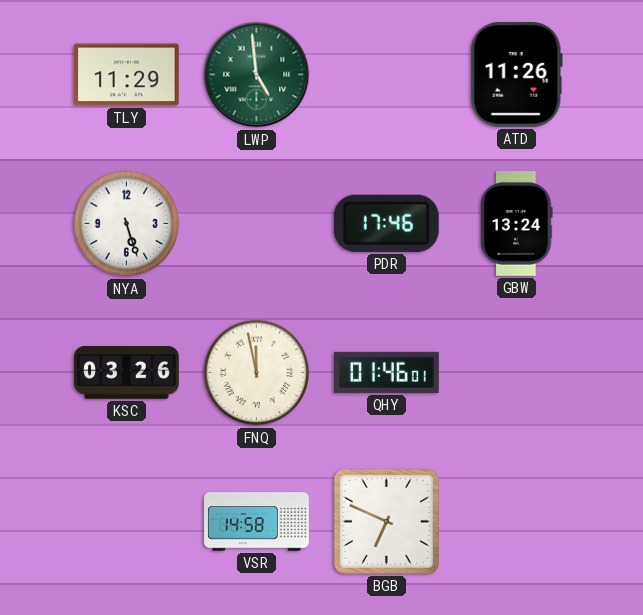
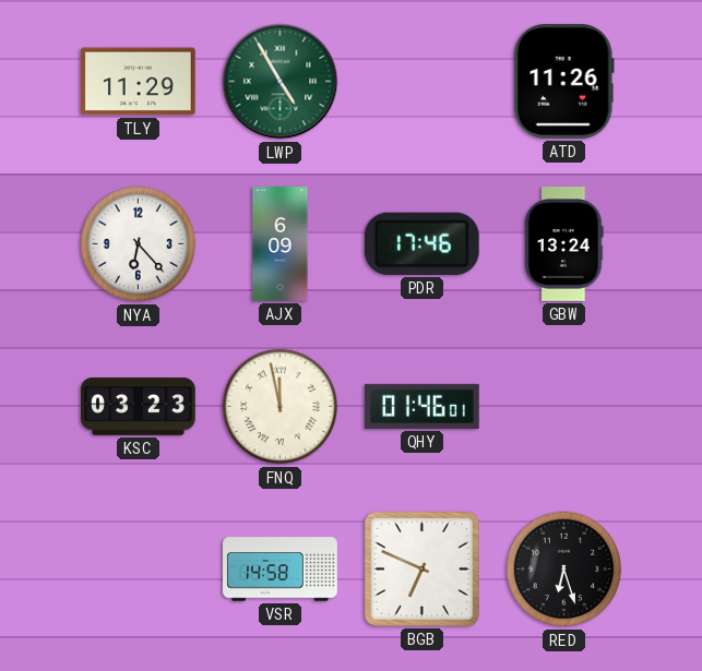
LWP: 4:59 -> 4:55
NYA: 5:27 -> 6:23
AJX: none -> 6:09
KSC: 03:26 -> 03:23
RED: none -> 6:27
